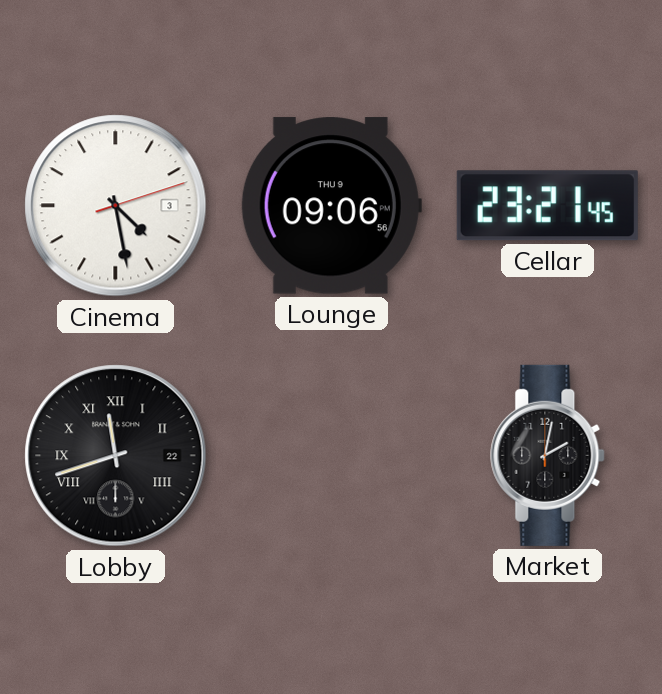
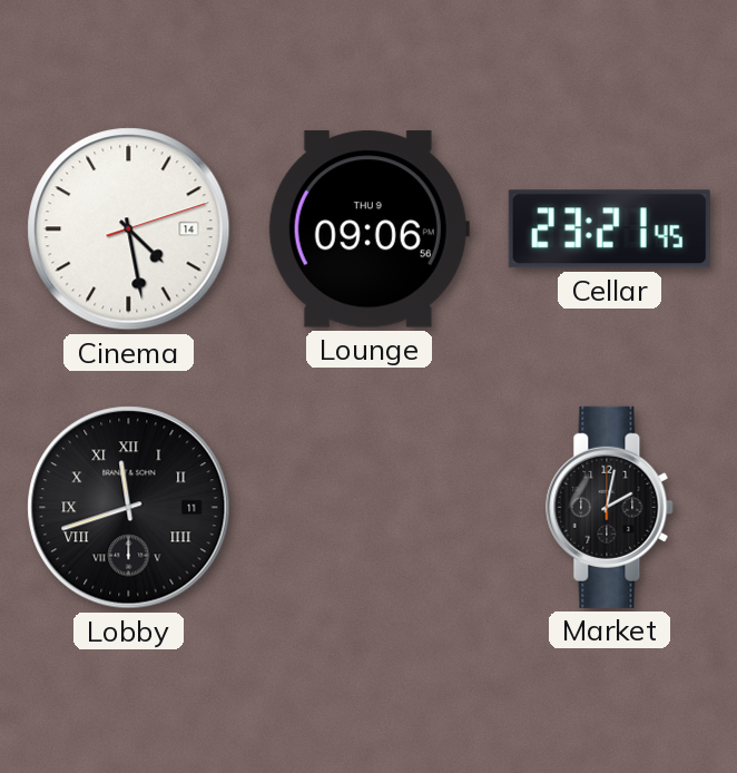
Cinema date: 3 -> 14
Lobby date: 22 -> 11
